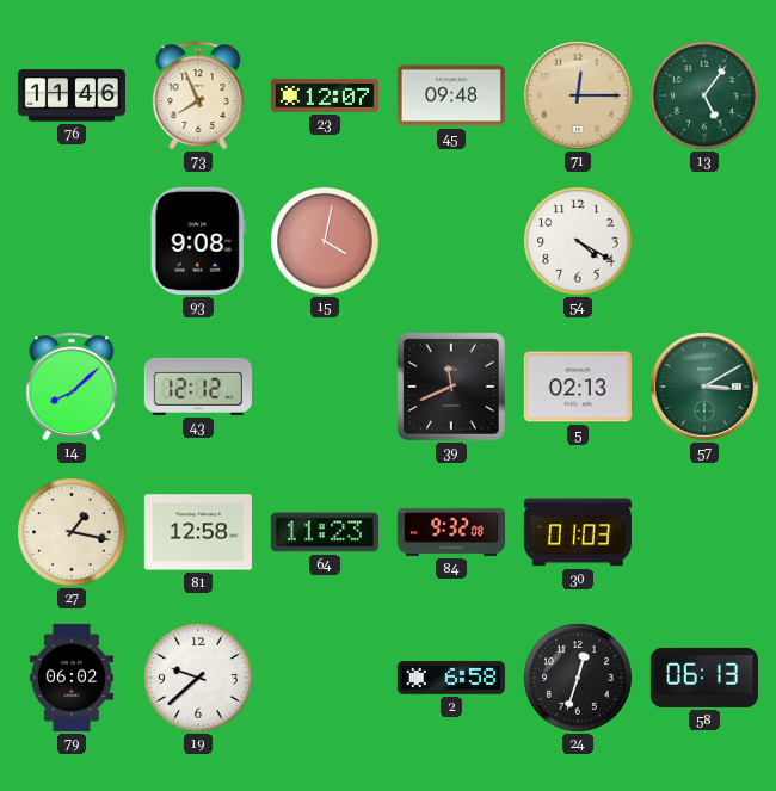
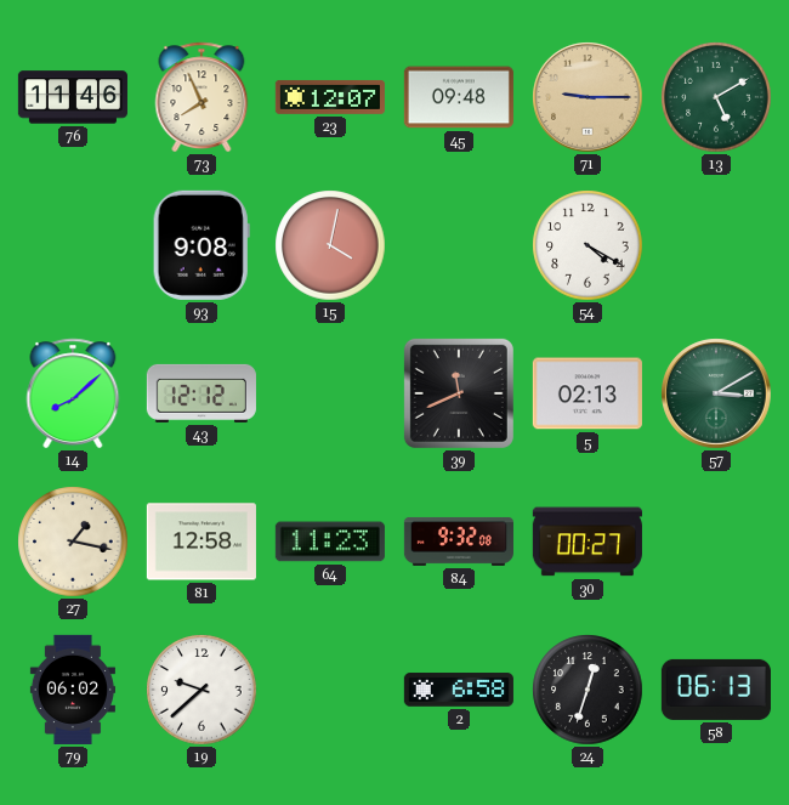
71: 12:15 -> 9:15
13: 5:06 -> 5:10
30: 01:03 -> 00:27
